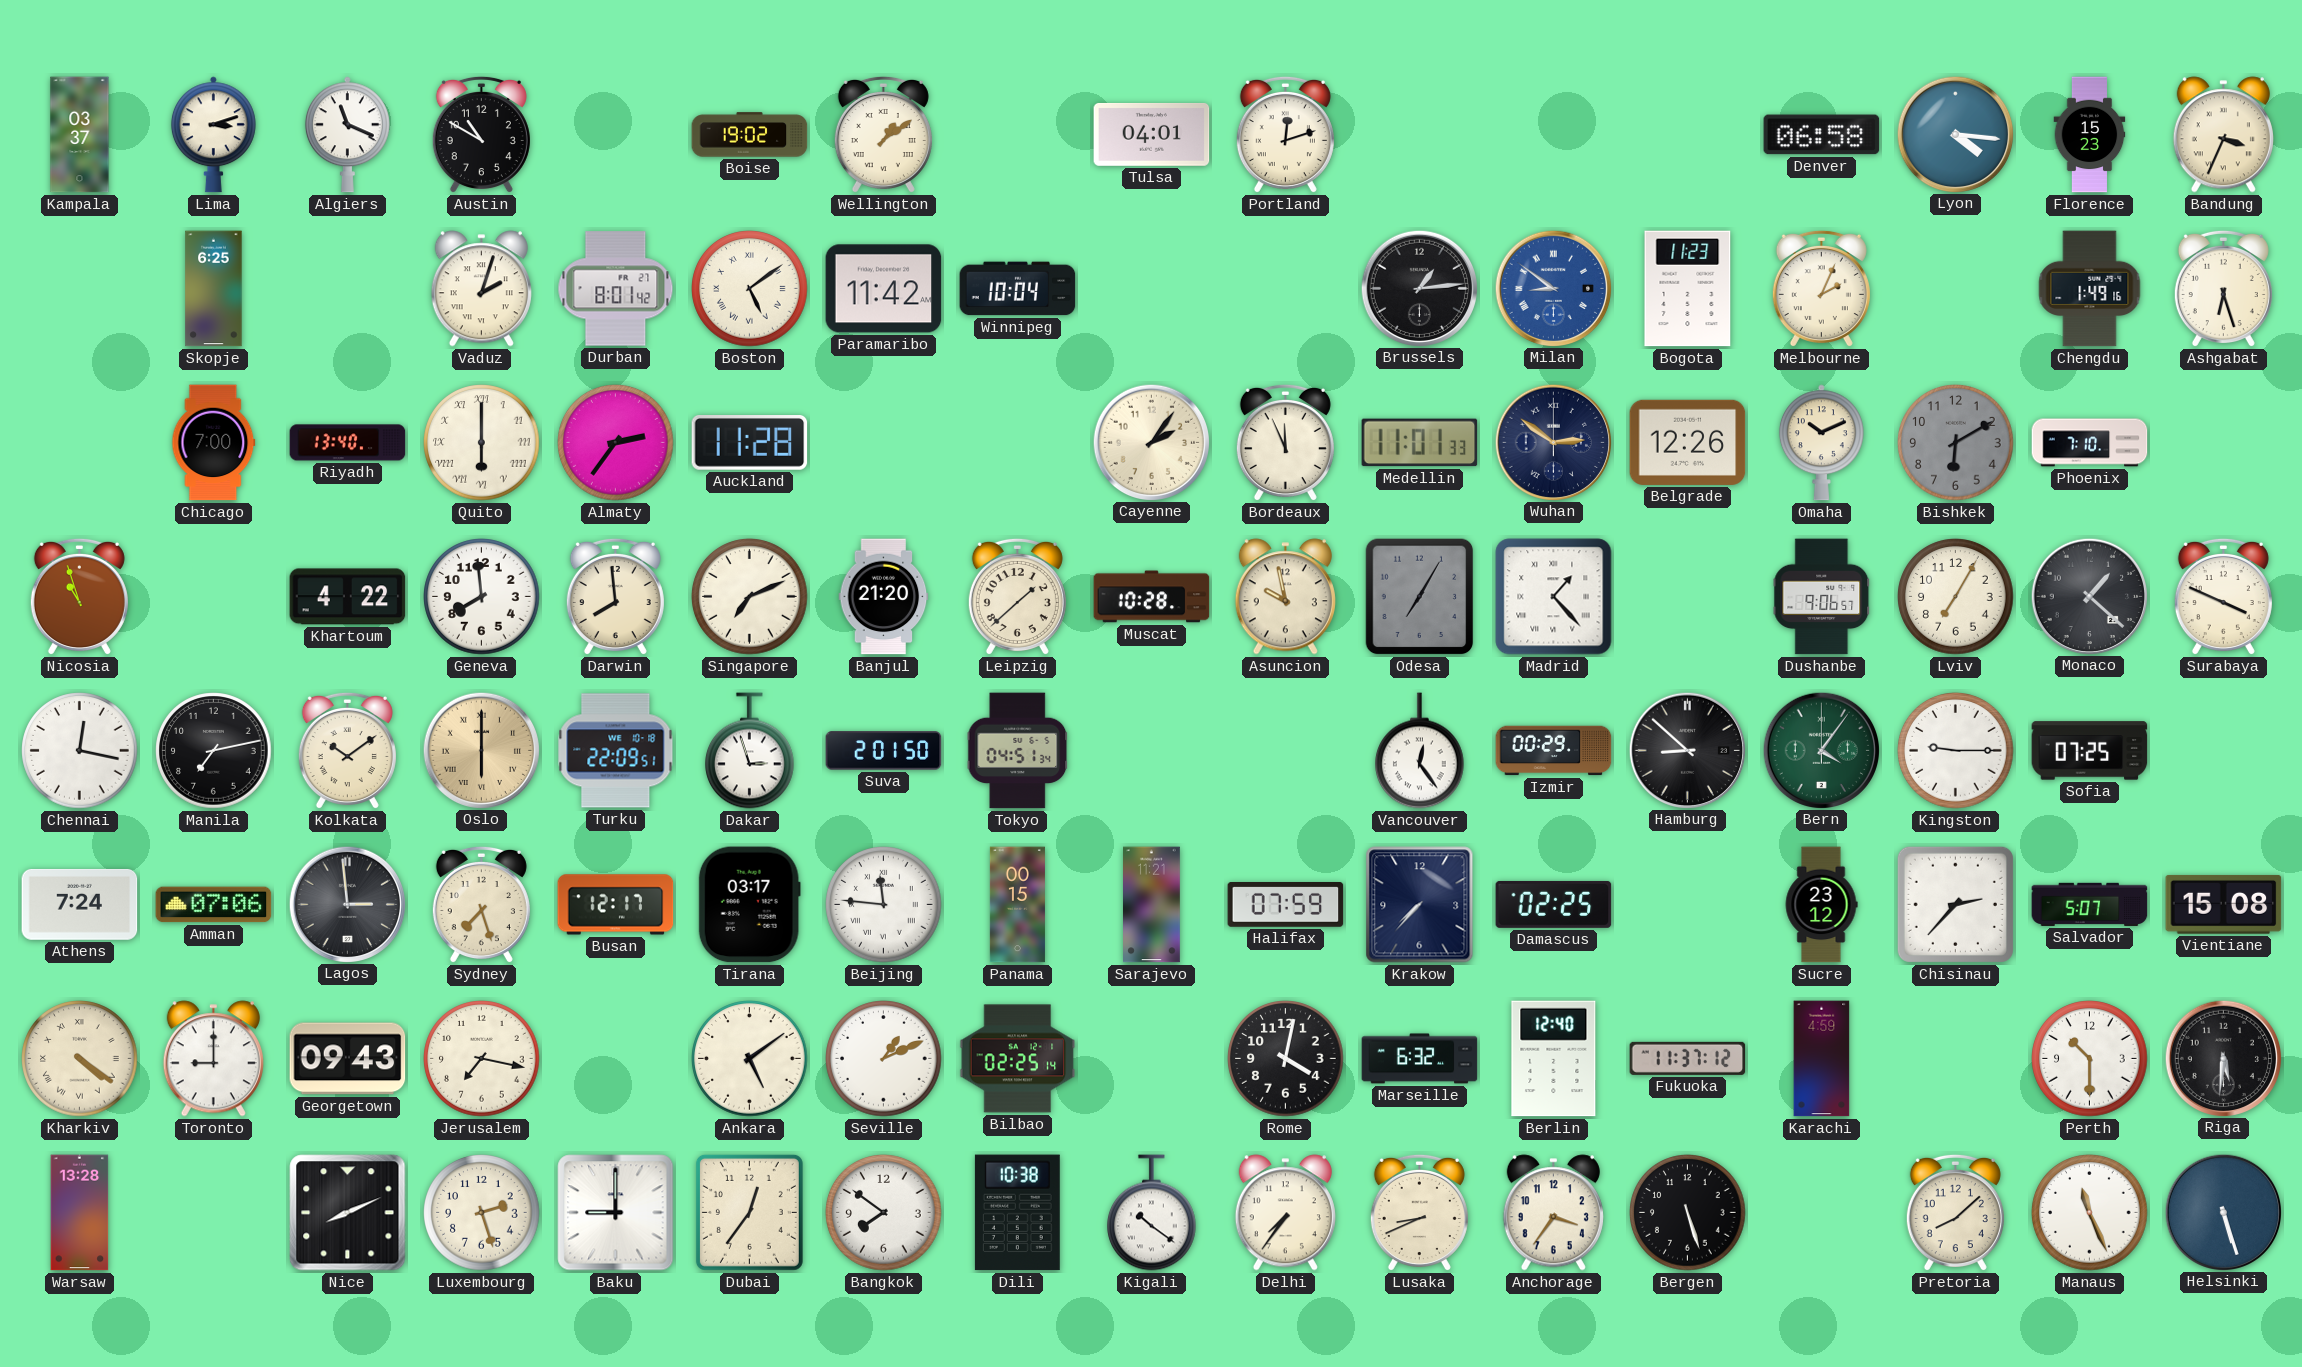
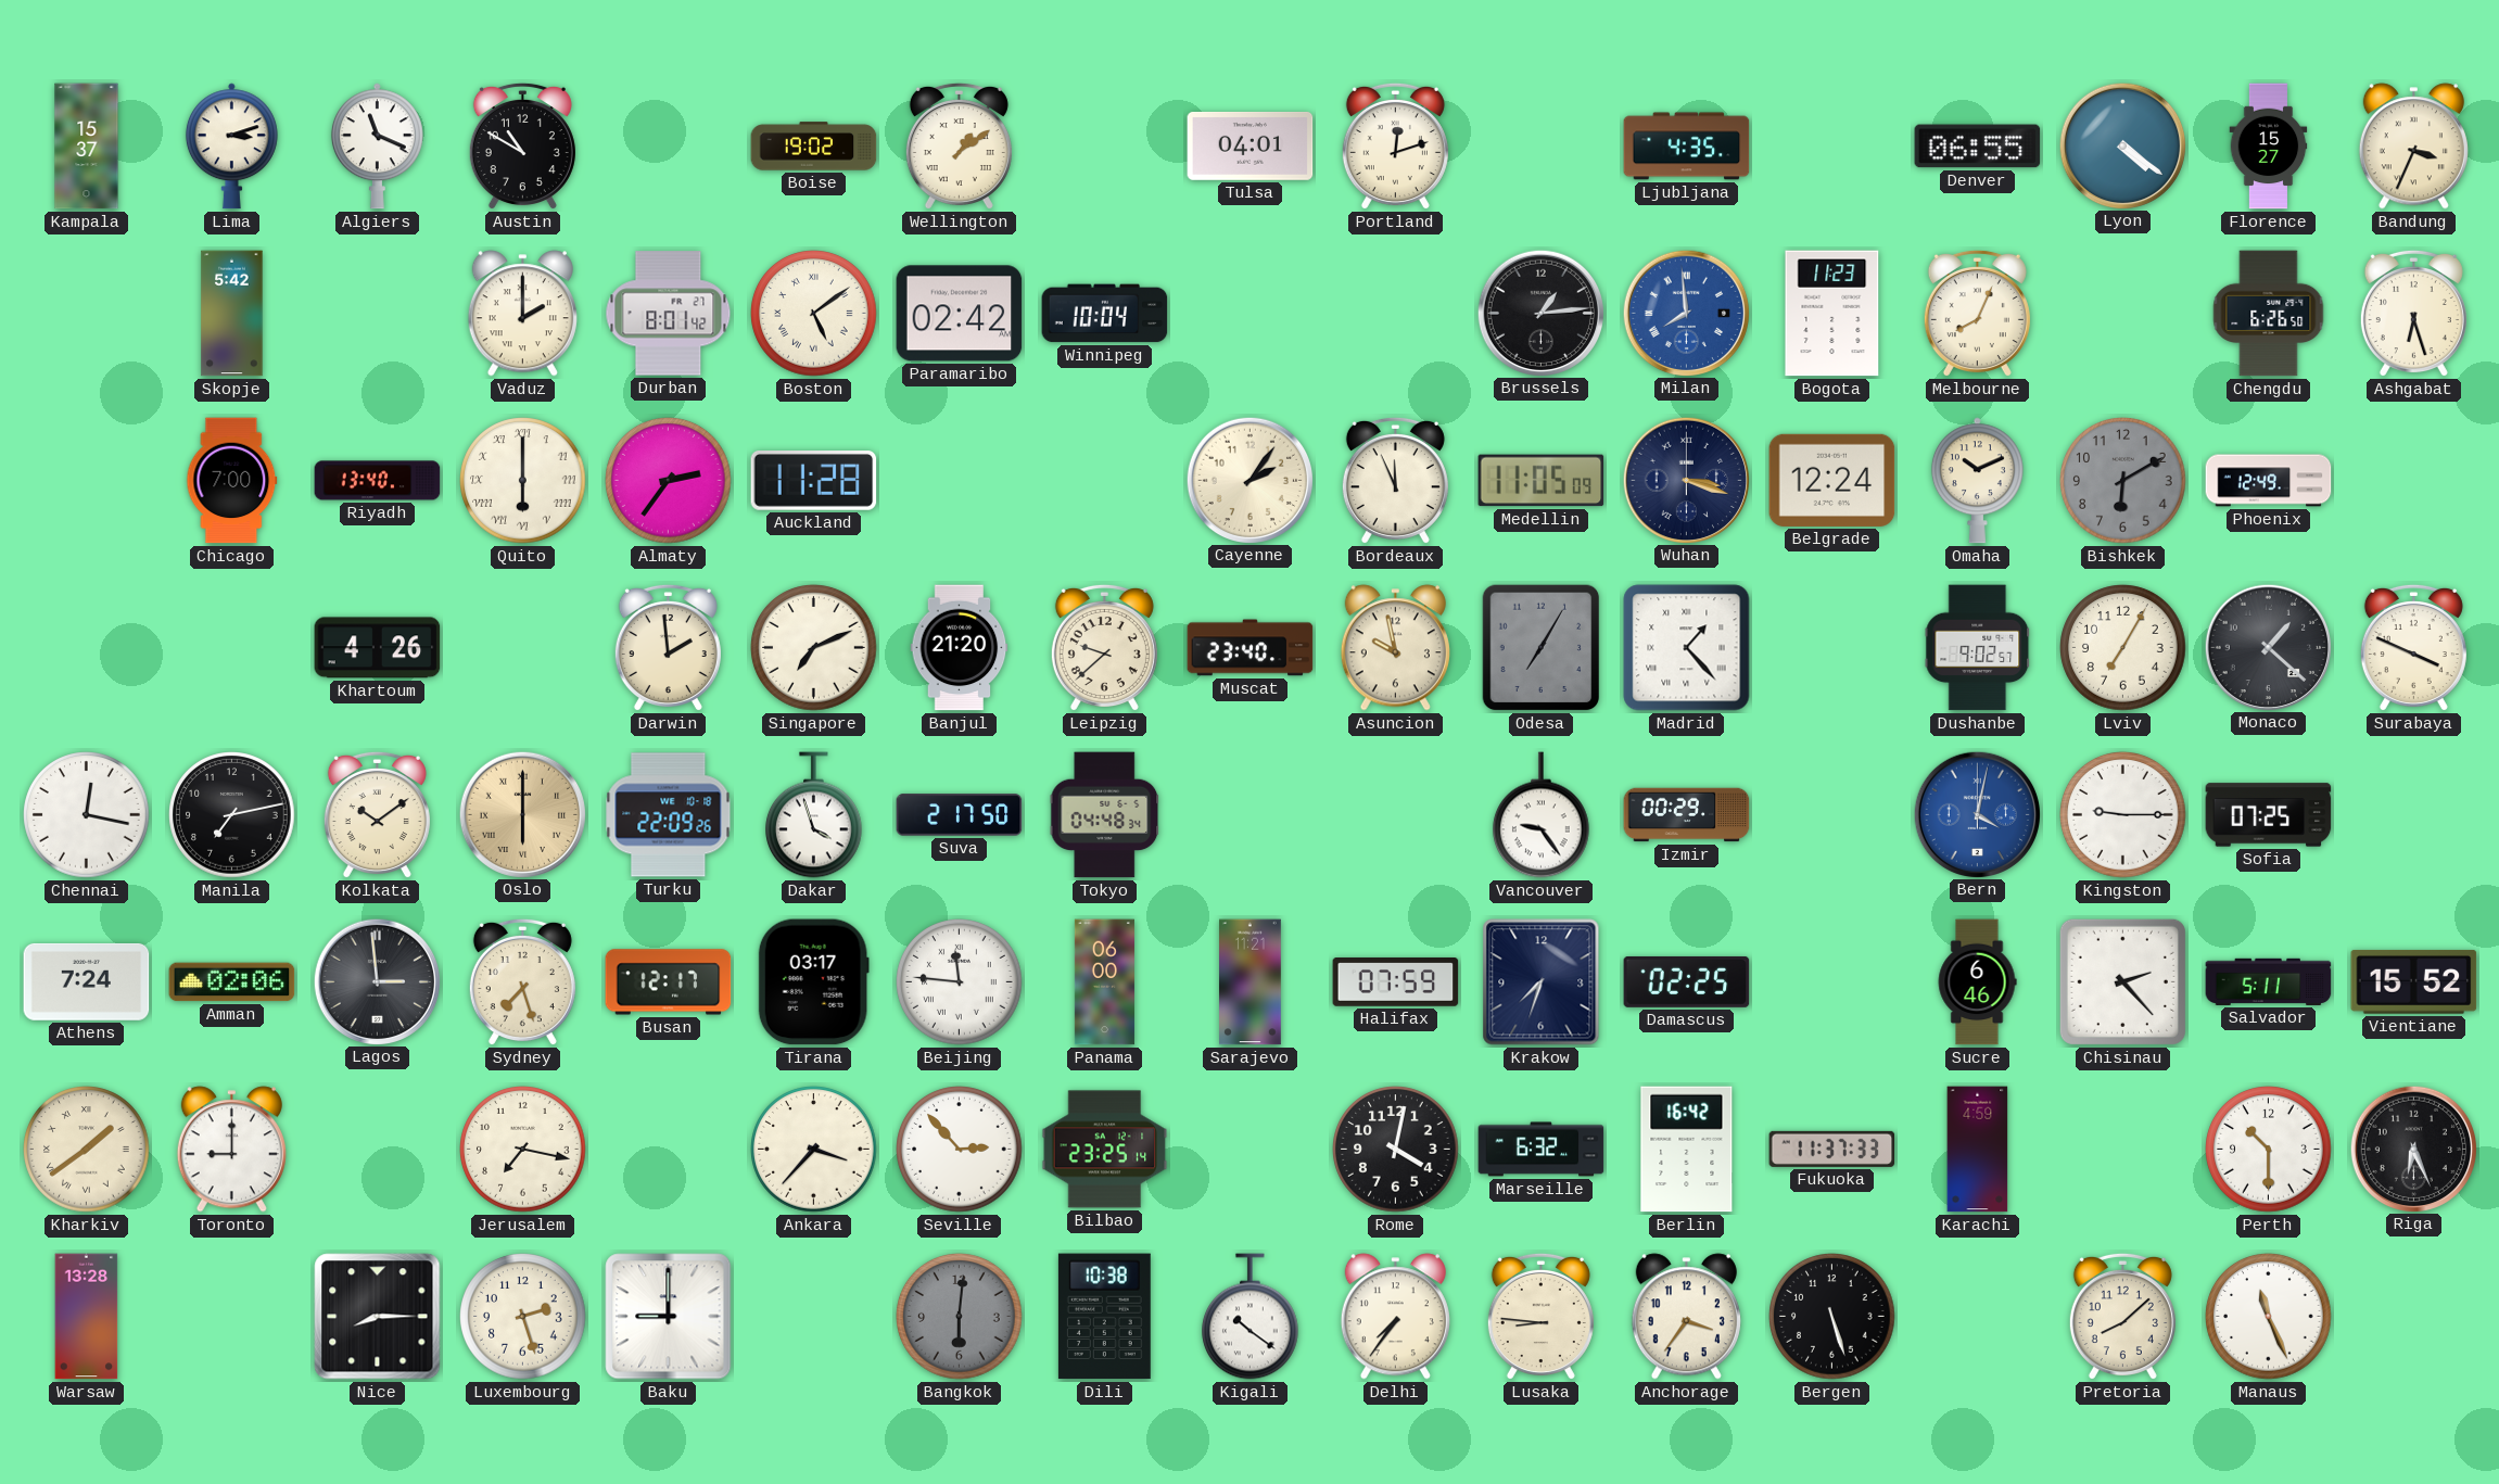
Kampala: 03:37 -> 15:37
Ljubljana: none -> 4:35
Denver: 06:58 -> 06:55
Lyon: 4:16 -> 4:21
Florence: 15:23 -> 15:27
Skopje: 6:25 -> 5:42
Vaduz: 2:03 -> 2:00
Paramaribo: 11:42 -> 02:42
Milan: 8:51 -> 7:59
Melbourne: 2:04 -> 8:04
Chengdu: 1:49 -> 6:26
Medellin: 11:01 -> 11:05
Wuhan: 2:51 -> 3:18
Belgrade: 12:26 -> 12:24
Phoenix: 7:10 -> 12:49
Nicosia: 10:57 -> none
Khartoum: 4:22 -> 4:26
Geneva: 7:59 -> none
Darwin: 7:59 -> 1:59
Leipzig: 1:38 -> 9:38
Muscat: 10:28 -> 23:40
Dushanbe: 9:06 -> 9:02
Turku: 22:09:51 -> 22:09:26
Dakar: 2:57 -> 3:57
Suva: 2:01 -> 2:17
Tokyo: 04:51 -> 04:48
Vancouver: 12:24 -> 9:24
Hamburg: 8:52 -> none
Bern: 4:06 -> 4:02
Bern dial: green -> blue
Amman: 07:06 -> 02:06
Panama: 00:15 -> 06:00
Krakow: 7:37 -> 7:33
Sucre: 23:12 -> 6:46
Chisinau: 2:37 -> 2:23
Salvador: 5:07 -> 5:11
Vientiane: 15:08 -> 15:52
Kharkiv: 4:21 -> 1:39
Georgetown: 09:43 -> none
Ankara: 5:09 -> 3:37
Seville: 1:11 -> 2:53
Bilbao: 02:25 -> 23:25
Berlin: 12:40 -> 16:42
Fukuoka: 11:37:12 -> 11:37:33
Riga: 5:31 -> 6:26
Nice: 8:11 -> 8:15
Dubai: 12:36 -> none
Bangkok: 7:51 -> 6:01
Bangkok dial: white -> grey
Lusaka: 8:41 -> 8:46
Helsinki: 5:27 -> none
